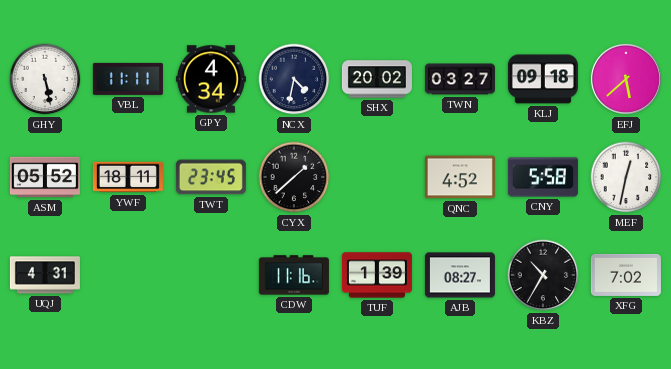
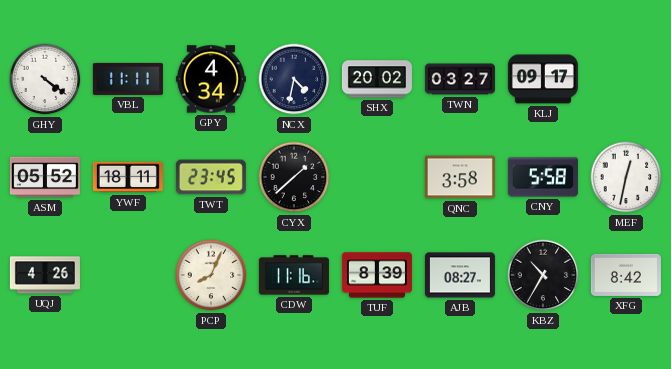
GHY: 5:28 -> 4:21
KLJ: 09:18 -> 09:17
EFJ: 5:38 -> none
QNC: 4:52 -> 3:58
UQJ: 4:31 -> 4:26
PCP: none -> 8:04
TUF: 1:39 -> 8:39
XFG: 7:02 -> 8:42
